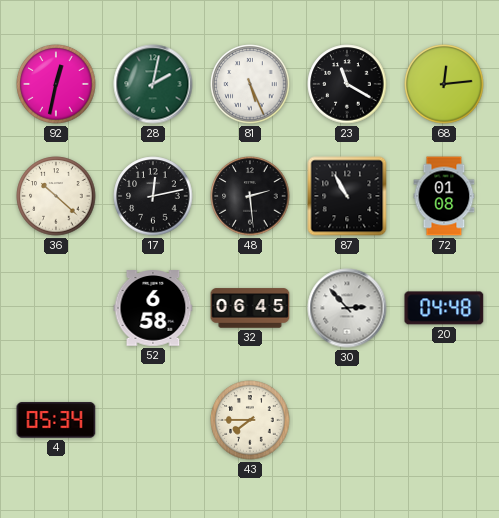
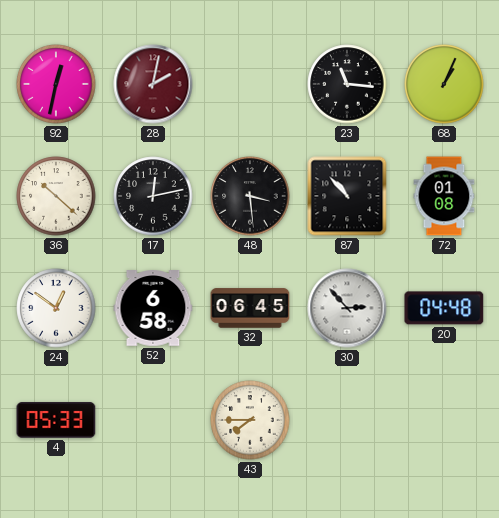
28 dial: green -> burgundy
81: 5:26 -> none
23: 11:20 -> 11:16
68: 12:14 -> 1:04
48: 2:29 -> 3:29
87: 10:55 -> 10:53
24: none -> 12:51
4: 05:34 -> 05:33
